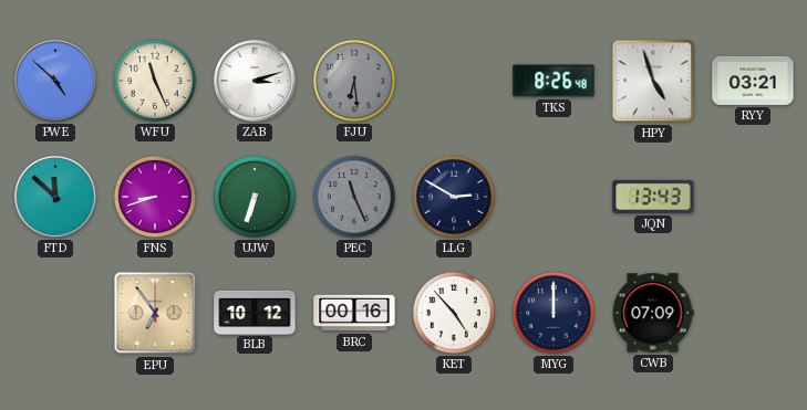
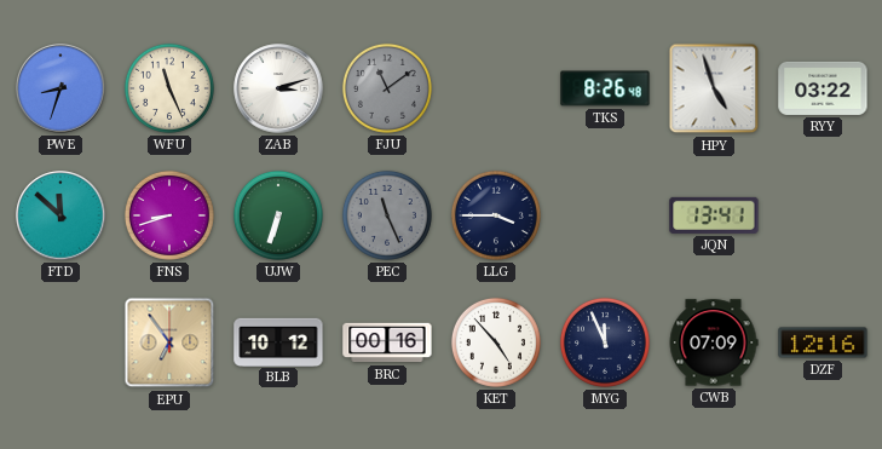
PWE: 4:52 -> 8:33
FJU: 6:29 -> 11:09
RYY: 03:21 -> 03:22
LLG: 2:50 -> 3:45
JQN: 13:43 -> 13:41
MYG: 12:00 -> 11:56
DZF: none -> 12:16
